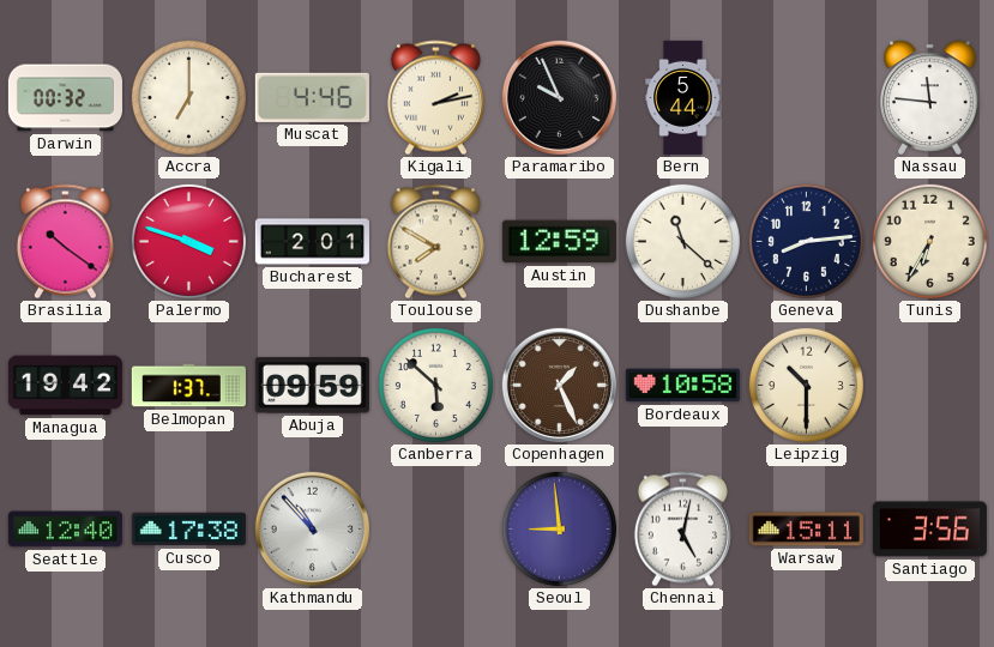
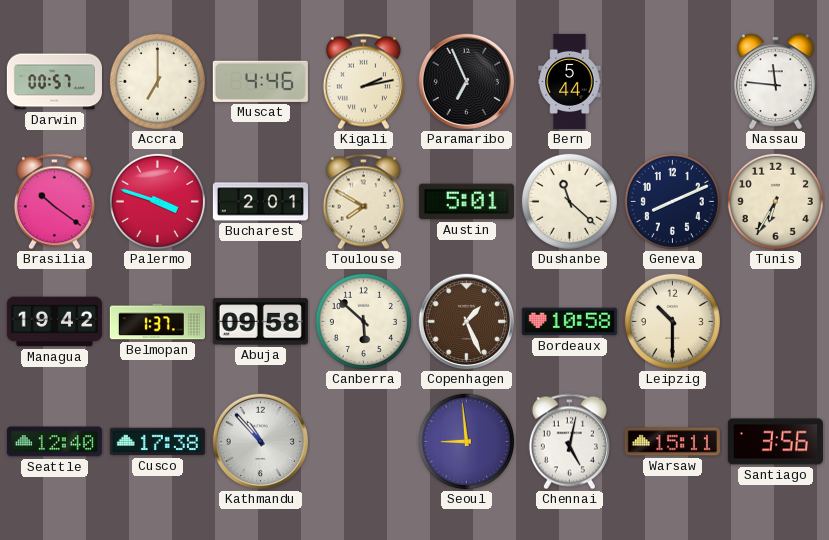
Darwin: 00:32 -> 00:57
Paramaribo: 9:56 -> 6:56
Austin: 12:59 -> 5:01
Geneva: 8:14 -> 8:11
Abuja: 09:59 -> 09:58
